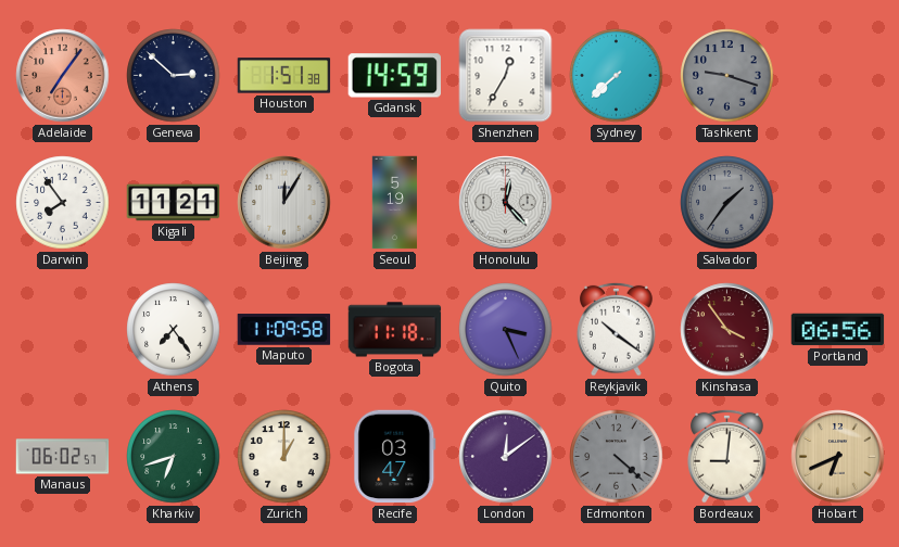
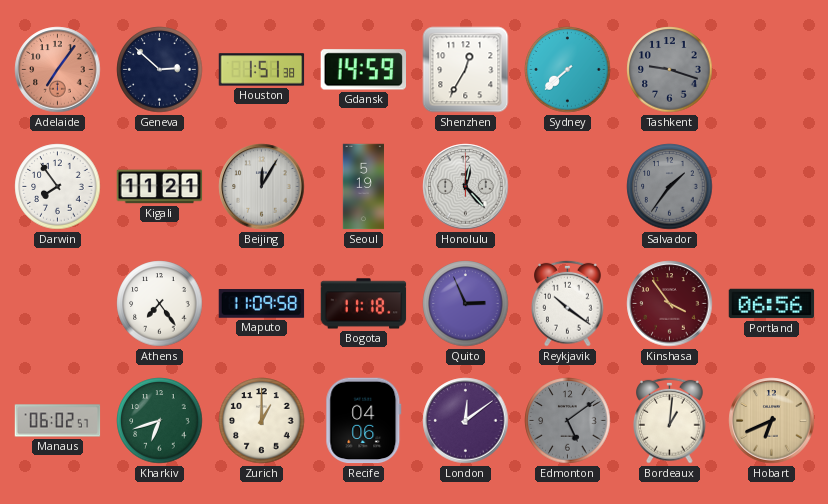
Quito: 3:26 -> 2:56
Recife: 03:47 -> 04:06
Edmonton: 4:22 -> 5:09
Bordeaux: 9:01 -> 1:01
